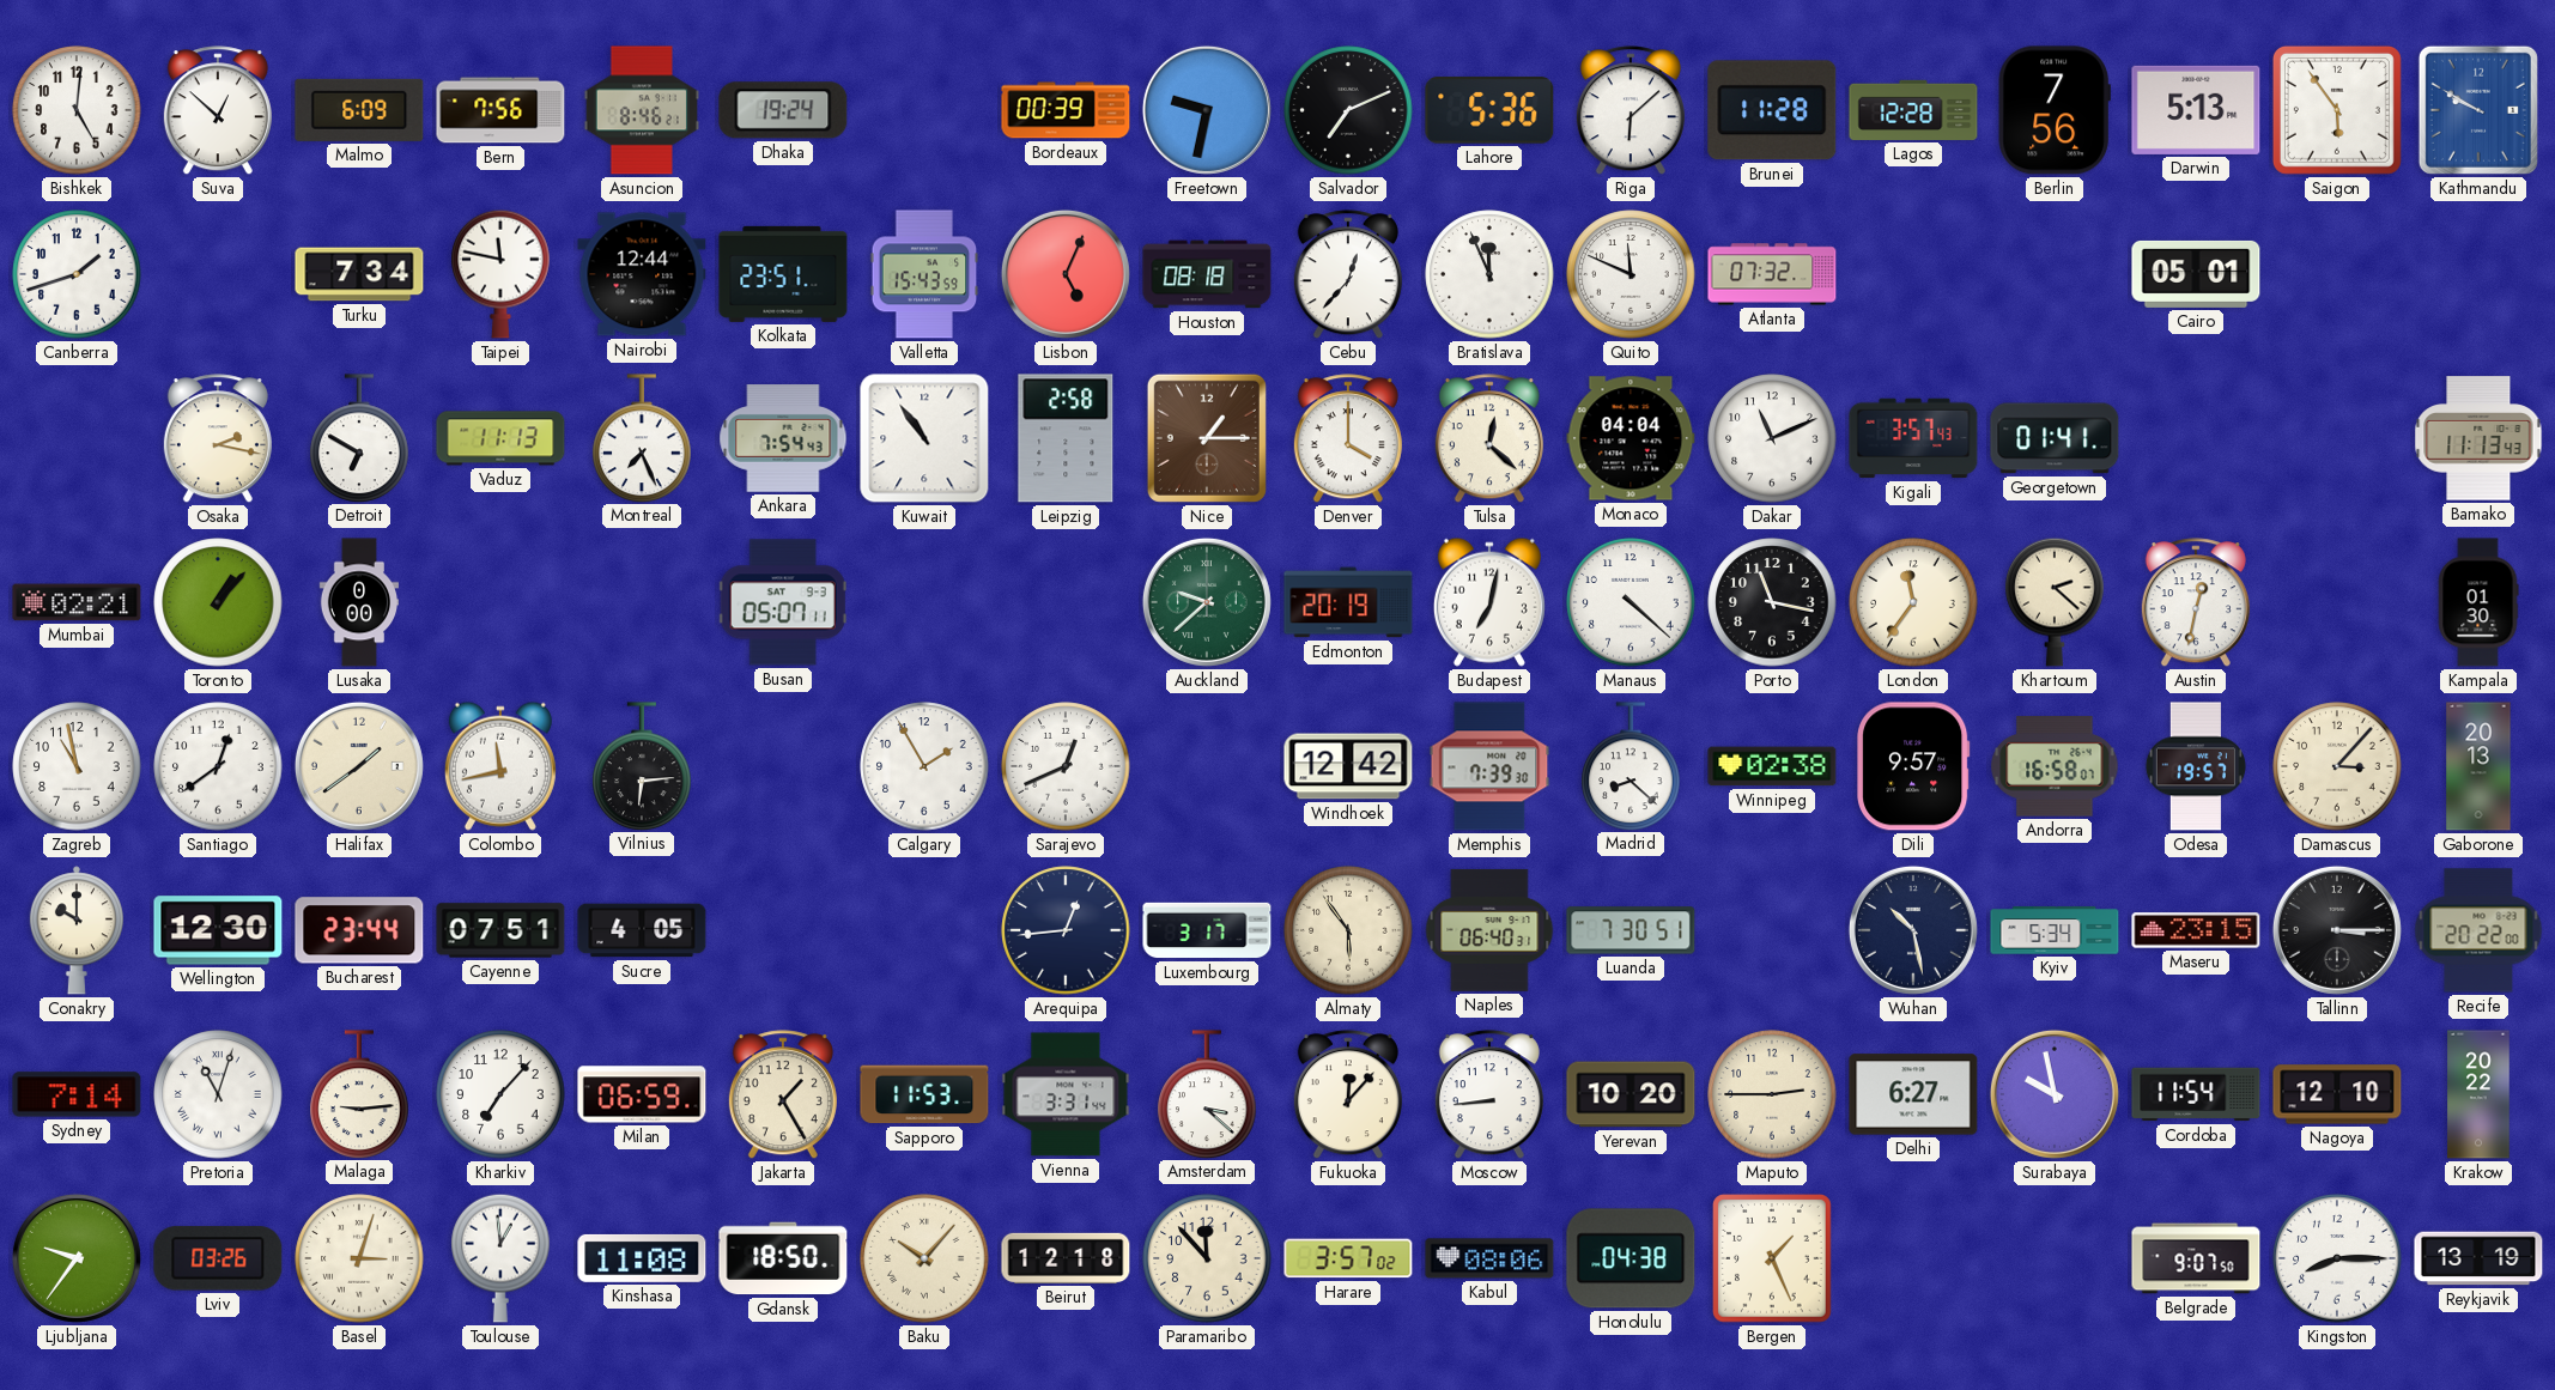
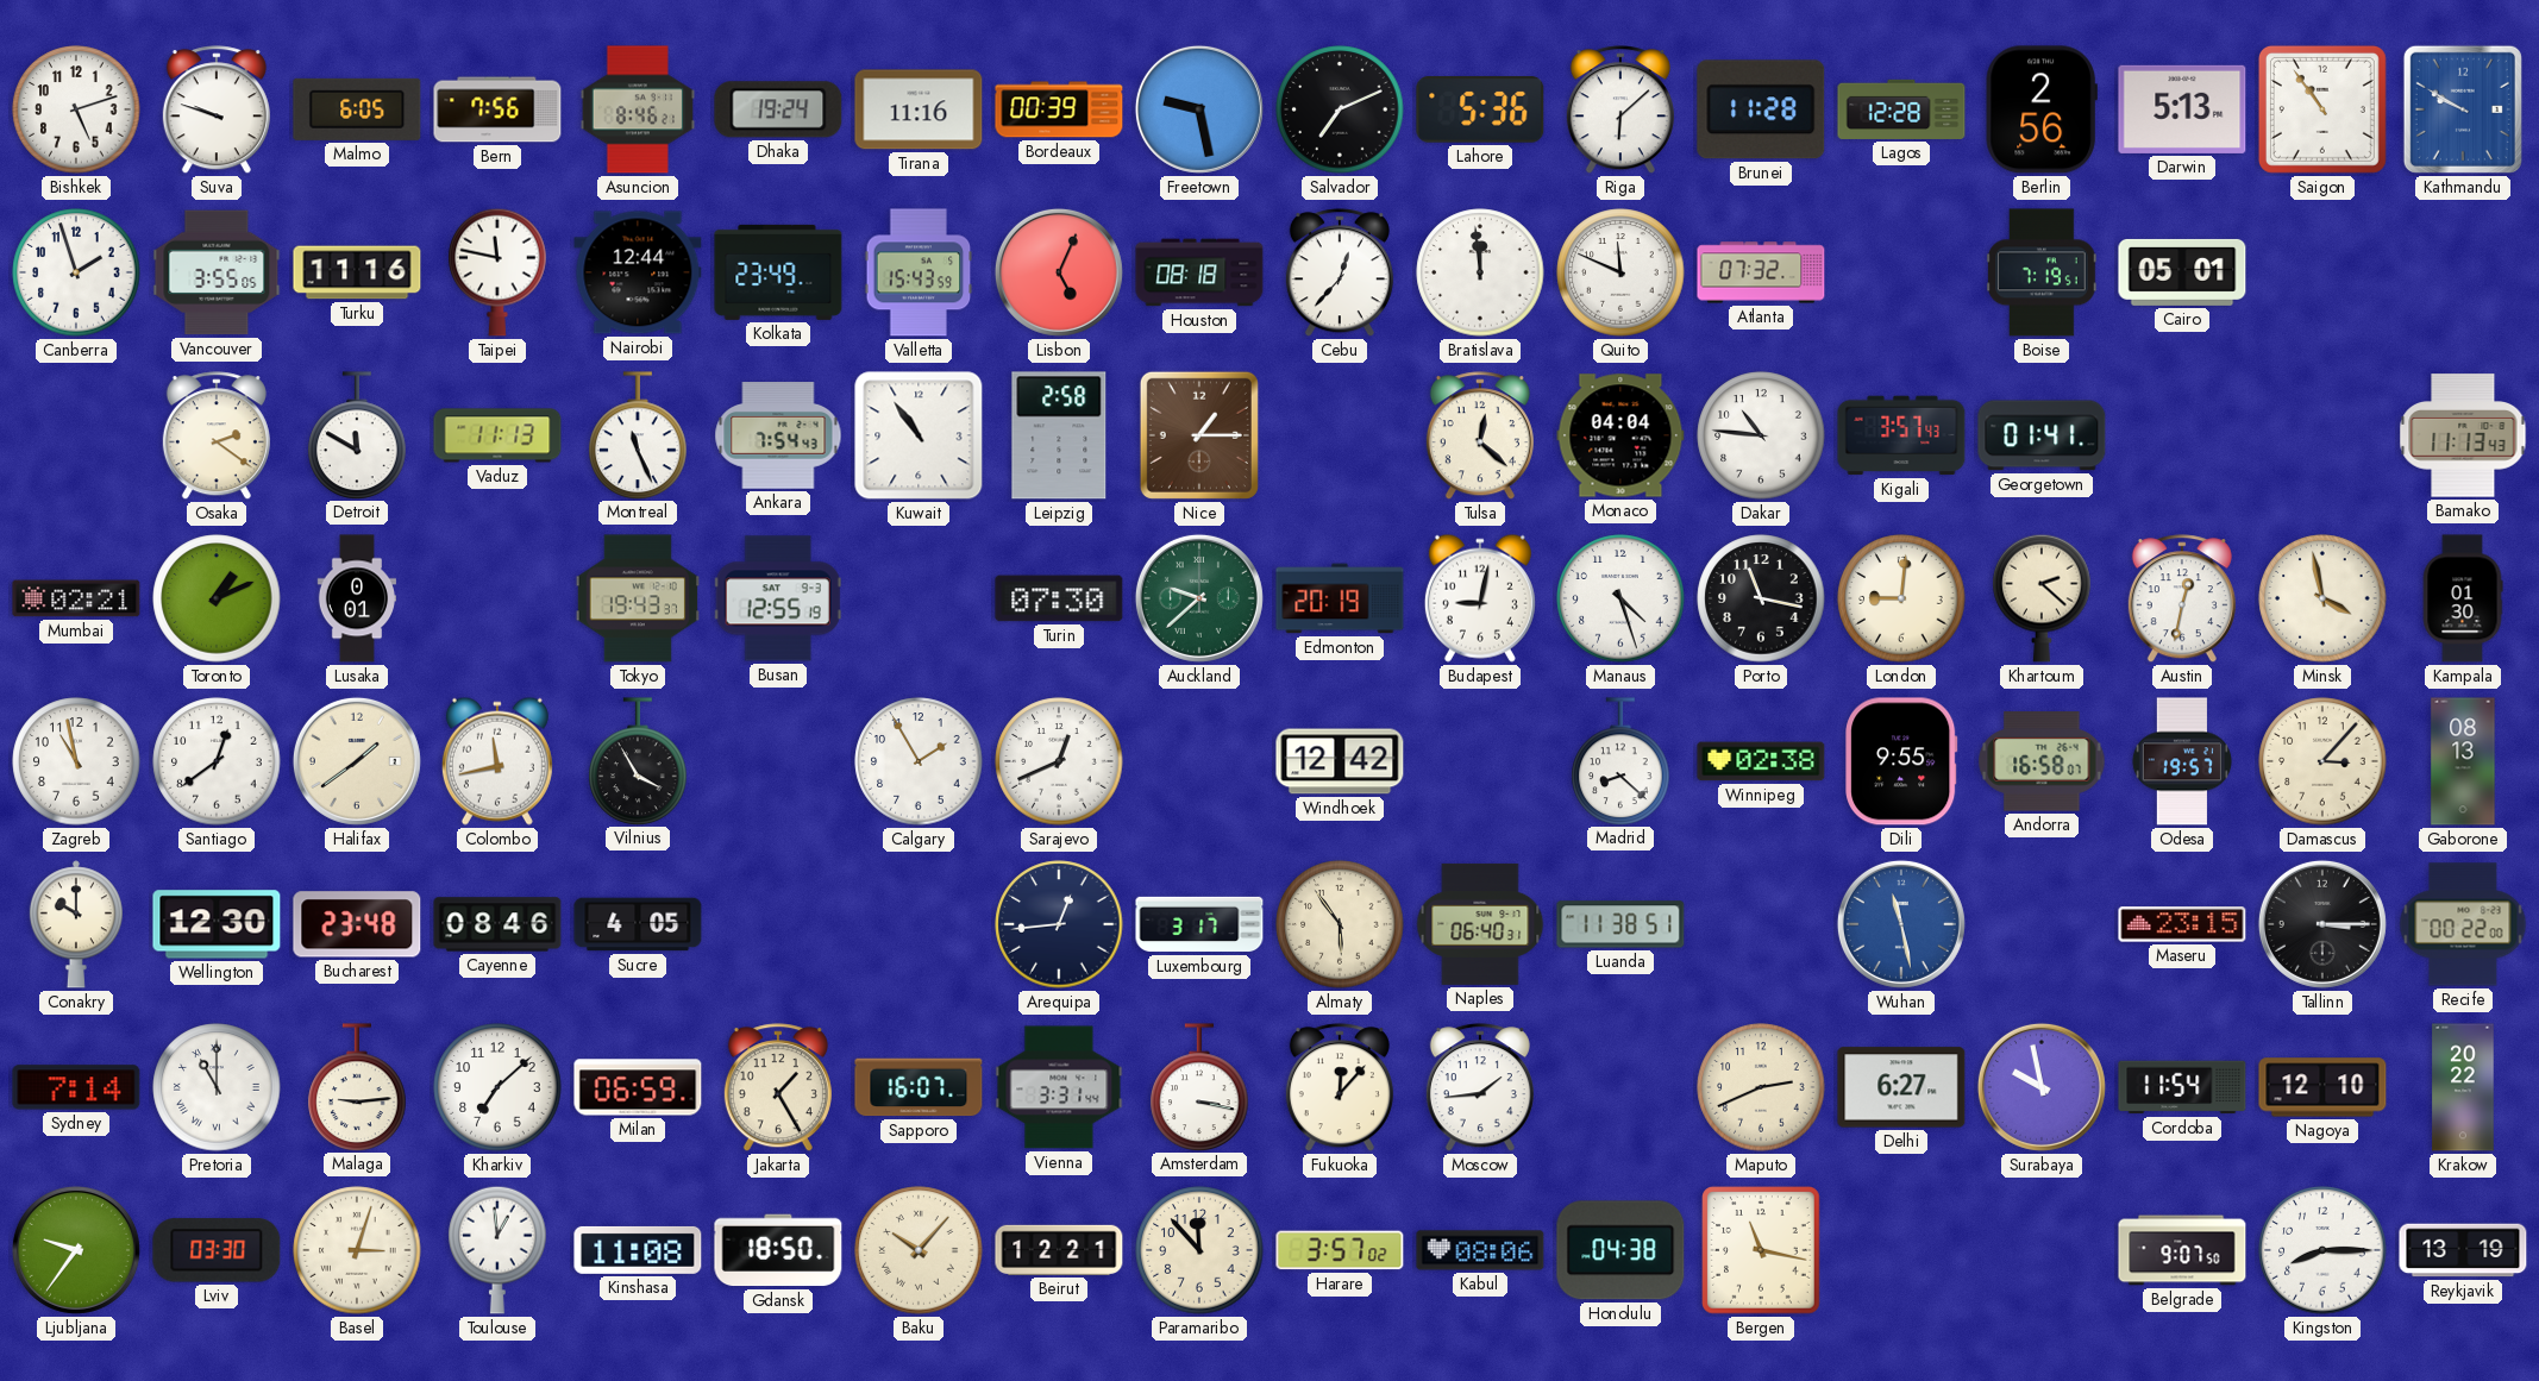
Bishkek: 5:01 -> 5:12
Suva: 12:52 -> 9:48
Malmo: 6:09 -> 6:05
Tirana: none -> 11:16
Freetown: 9:32 -> 9:28
Berlin: 7:56 -> 2:56
Saigon: 5:54 -> 10:54
Canberra: 1:42 -> 1:57
Vancouver: none -> 3:55
Turku: 7:34 -> 11:16
Kolkata: 23:51 -> 23:49
Bratislava: 11:56 -> 11:59
Boise: none -> 7:19
Osaka: 2:17 -> 2:21
Detroit: 6:50 -> 11:50
Montreal: 7:26 -> 11:26
Denver: 4:00 -> none
Dakar: 11:11 -> 10:46
Toronto: 1:07 -> 1:11
Lusaka: 0:00 -> 0:01
Tokyo: none -> 19:43
Busan: 05:07 -> 12:55
Turin: none -> 07:30
Budapest: 7:02 -> 9:02
Manaus: 4:22 -> 4:27
London: 11:36 -> 9:01
Minsk: none -> 3:58
Vilnius: 6:14 -> 3:55
Memphis: 7:39 -> none
Dili: 9:57 -> 9:55
Gaborone: 20:13 -> 08:13
Bucharest: 23:44 -> 23:48
Cayenne: 07:51 -> 08:46
Luanda: 7:30 -> 11:38
Wuhan: 10:28 -> 11:28
Wuhan dial: navy -> blue
Kyiv: 5:34 -> none
Recife: 20:22 -> 00:22
Pretoria: 11:03 -> 11:00
Kharkiv: 7:07 -> 7:08
Sapporo: 11:53 -> 16:07
Amsterdam: 3:22 -> 3:17
Moscow: 8:44 -> 1:44
Yerevan: 10:20 -> none
Maputo: 2:45 -> 2:41
Lviv: 03:26 -> 03:30
Beirut: 12:18 -> 12:21
Bergen: 1:26 -> 11:17
